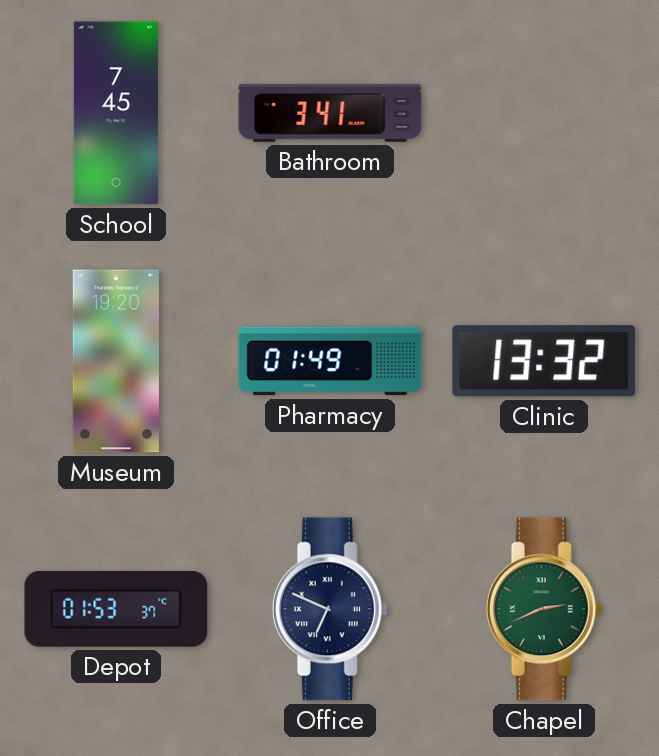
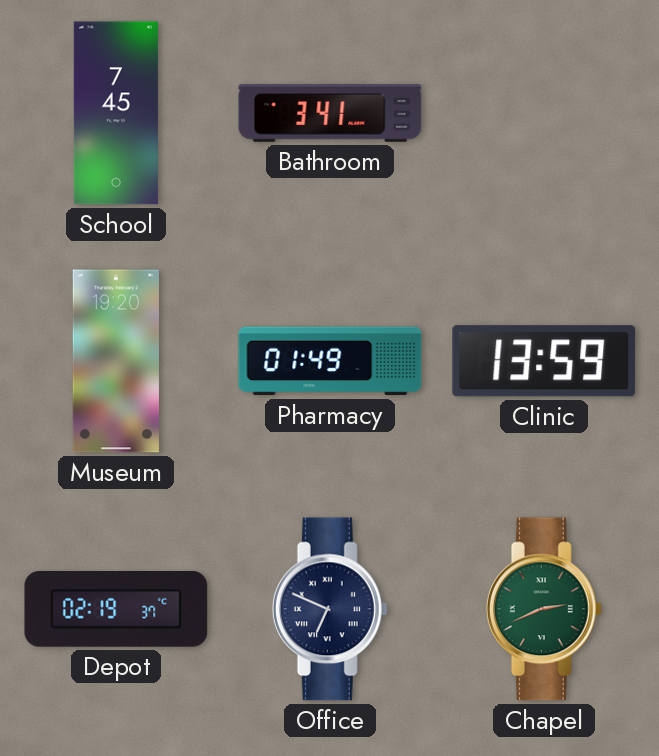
Clinic: 13:32 -> 13:59
Depot: 01:53 -> 02:19
